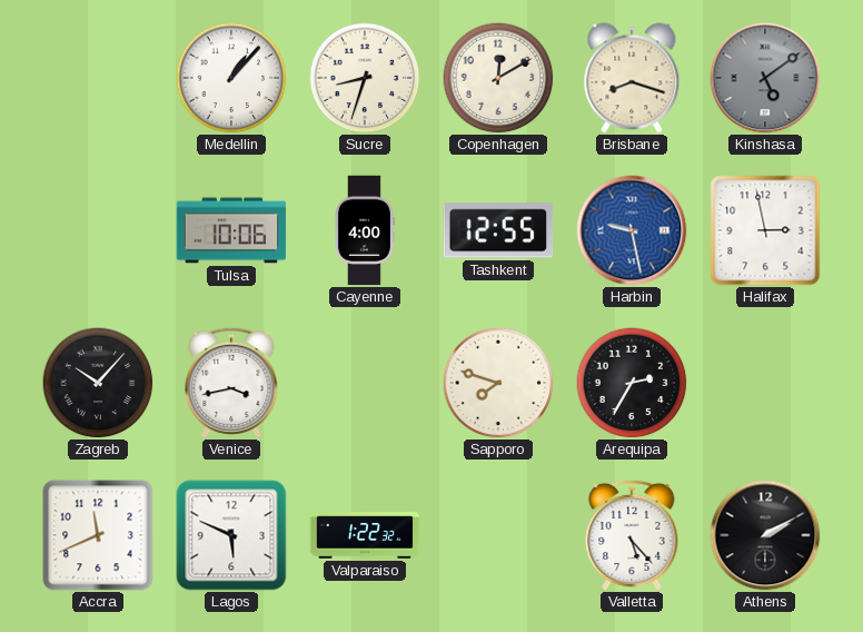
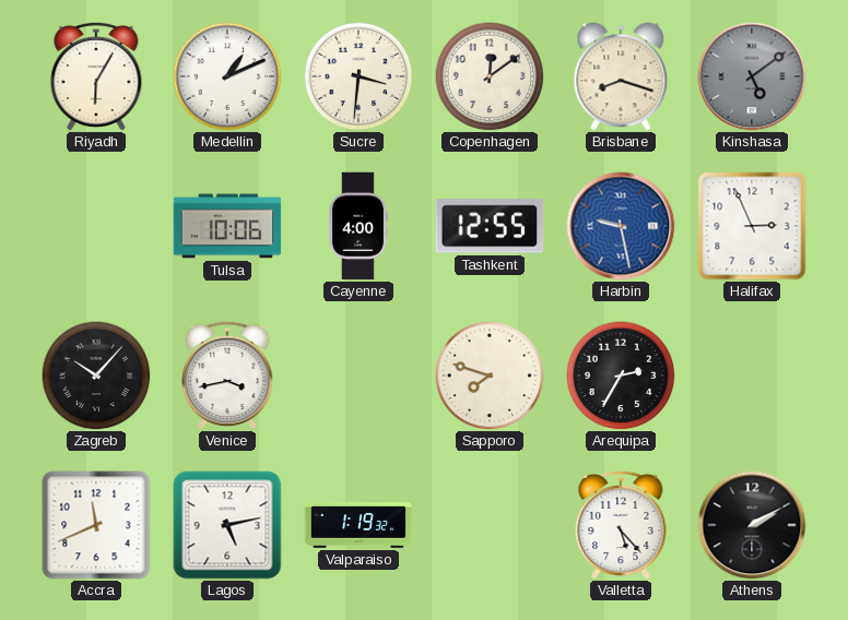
Riyadh: none -> 6:05
Medellin: 1:07 -> 1:11
Sucre: 8:33 -> 3:31
Copenhagen: 12:10 -> 12:09
Halifax: 2:58 -> 2:56
Lagos: 5:49 -> 5:13
Valparaiso: 1:22 -> 1:19
